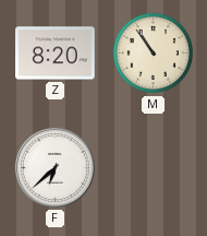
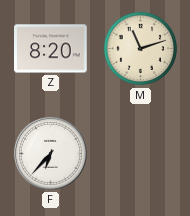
M: 10:54 -> 11:12
F: 6:38 -> 6:37
